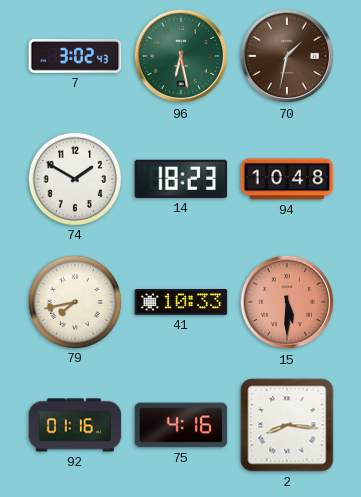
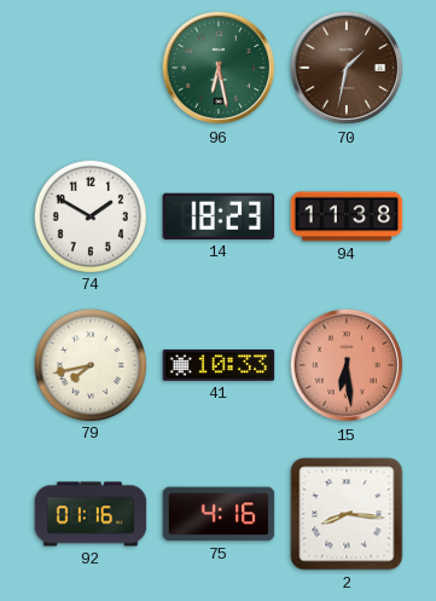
7: 3:02 -> none
94: 10:48 -> 11:38
15: 5:30 -> 6:29
